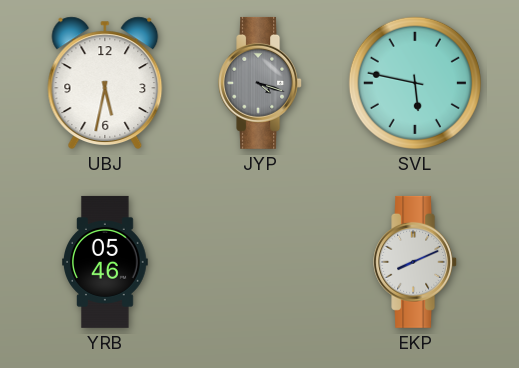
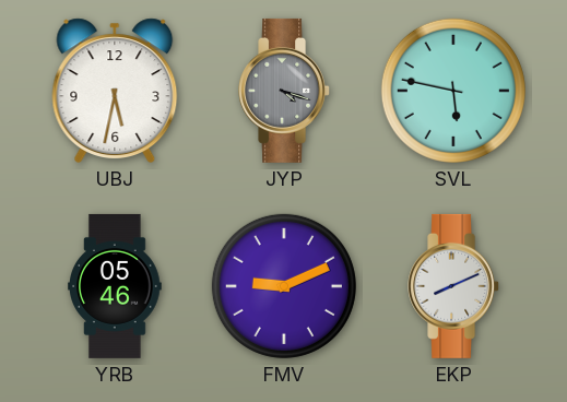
FMV: none -> 9:11
